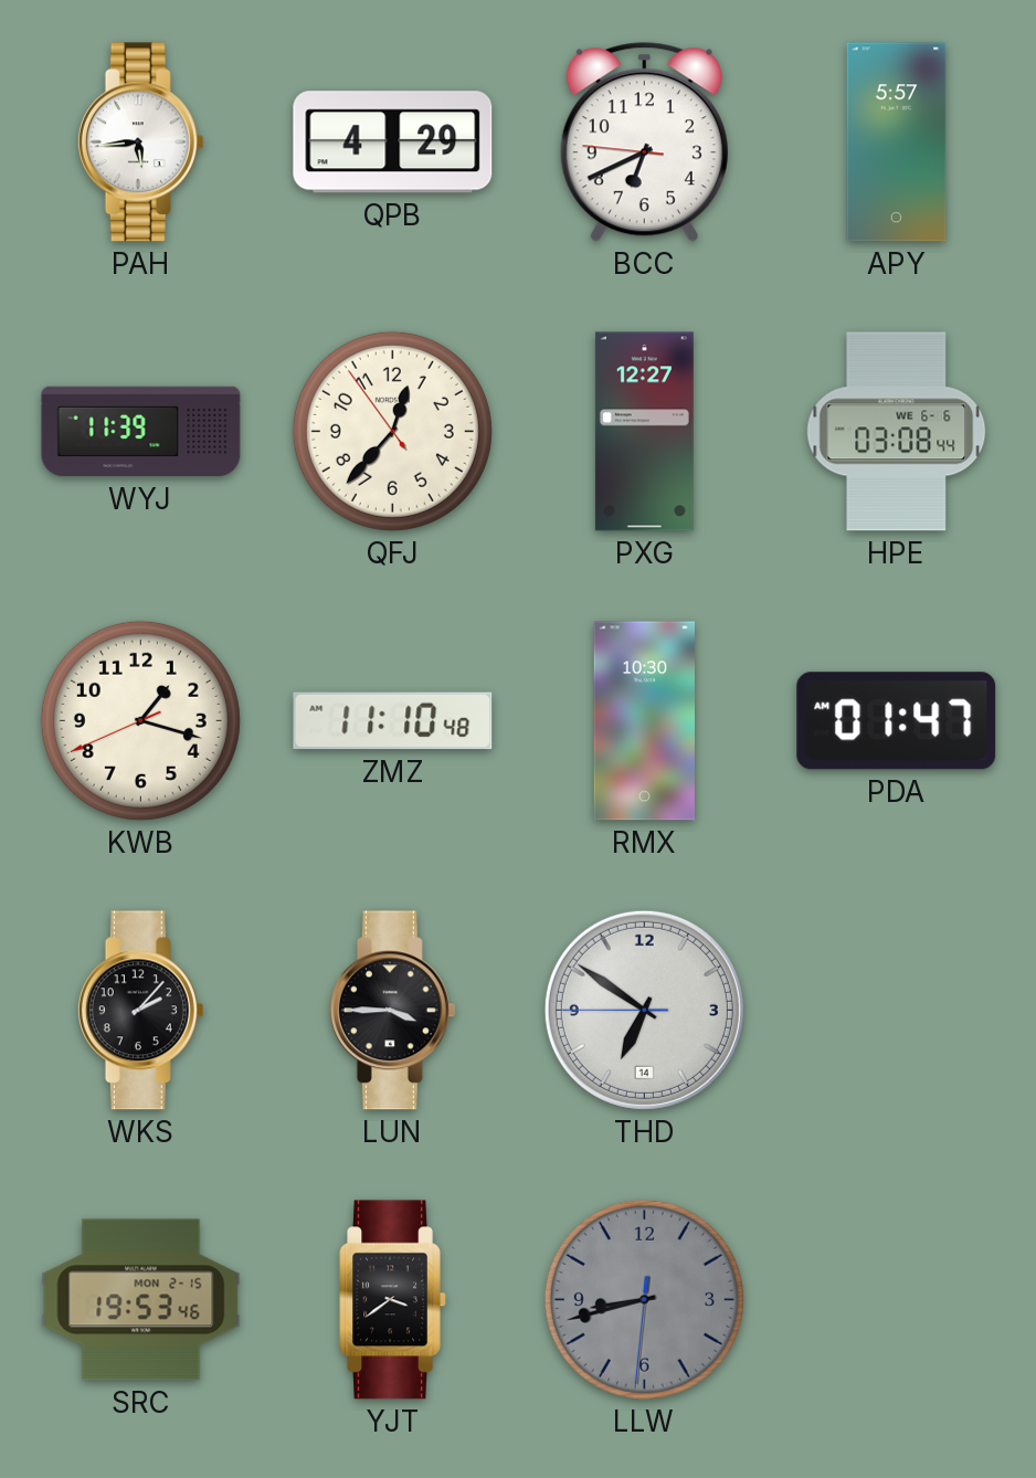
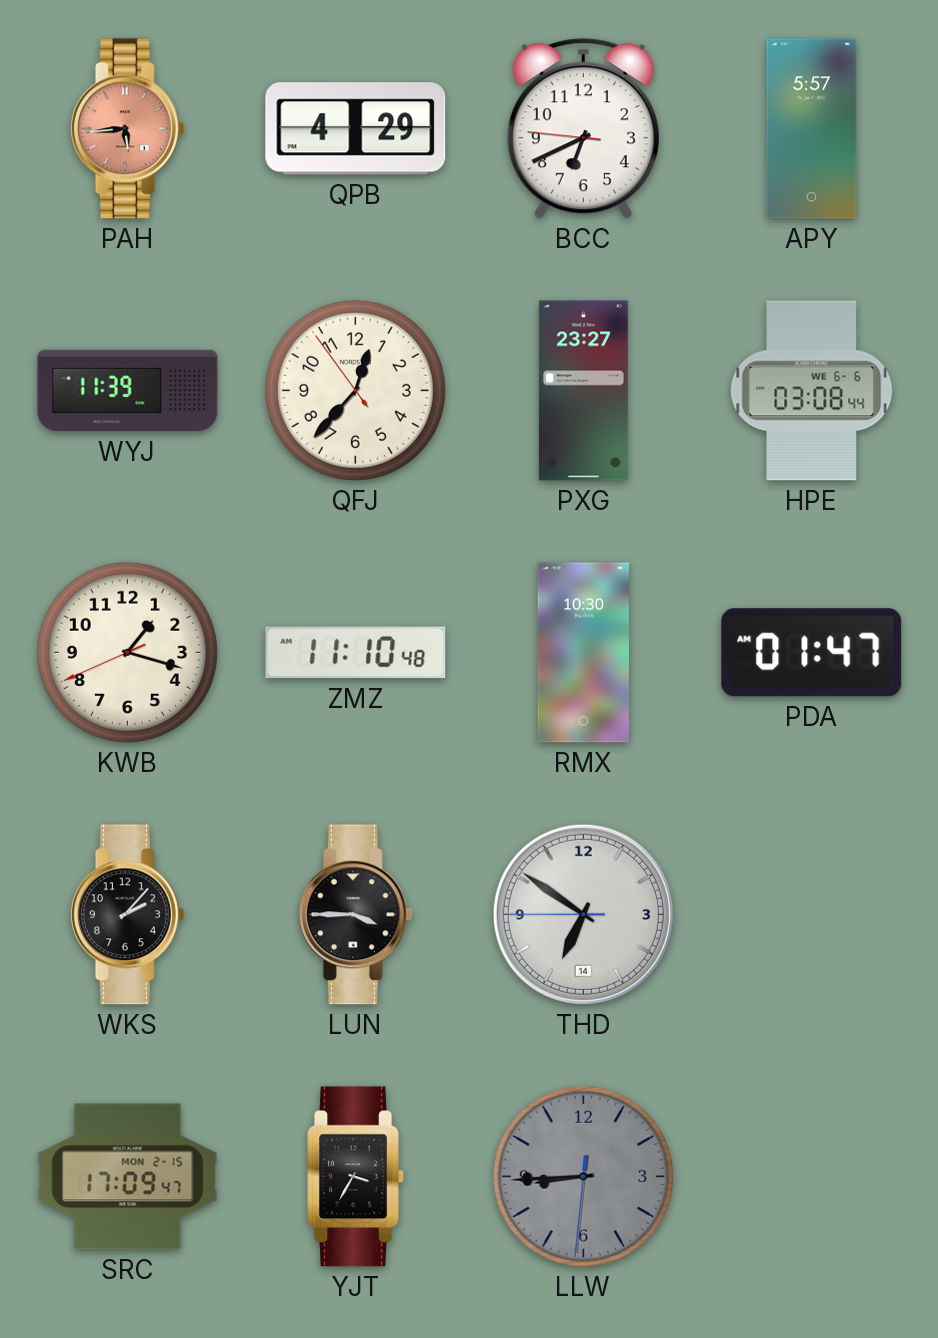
PAH dial: white -> salmon
PXG: 12:27 -> 23:27
SRC: 19:53 -> 17:09
YJT: 3:39 -> 3:35
LLW: 8:42 -> 8:44
